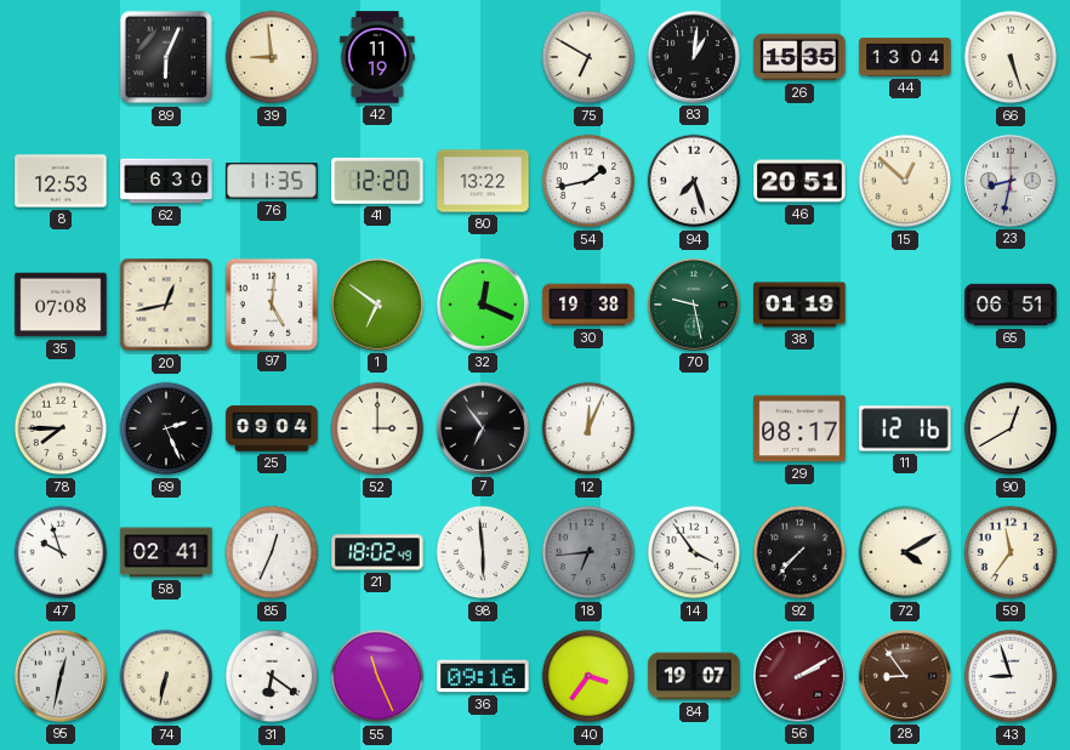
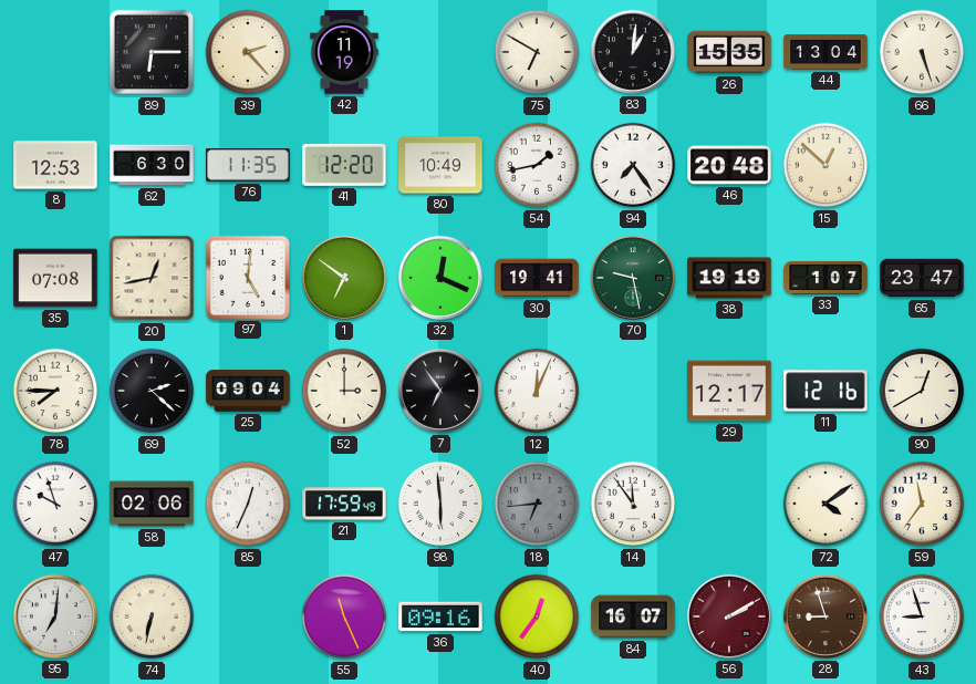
89: 6:04 -> 6:15
39: 8:59 -> 2:23
80: 13:22 -> 10:49
94: 7:27 -> 7:24
46: 20:51 -> 20:48
23: 8:32 -> none
30: 19:38 -> 19:41
38: 01:19 -> 19:19
33: none -> 1:07
65: 06:51 -> 23:47
69: 2:26 -> 2:22
29: 08:17 -> 12:17
58: 02:41 -> 02:06
21: 18:02 -> 17:59
14: 3:54 -> 11:54
92: 7:37 -> none
72: 4:10 -> 4:09
95: 12:32 -> 7:01
31: 6:21 -> none
40: 3:36 -> 12:36
84: 19:07 -> 16:07
28: 8:54 -> 8:57
